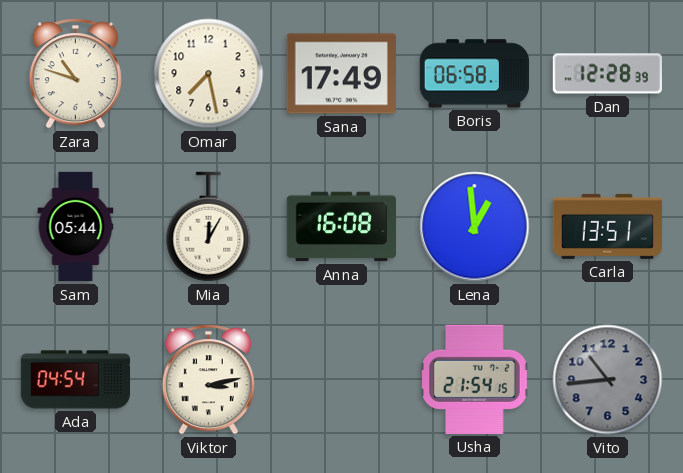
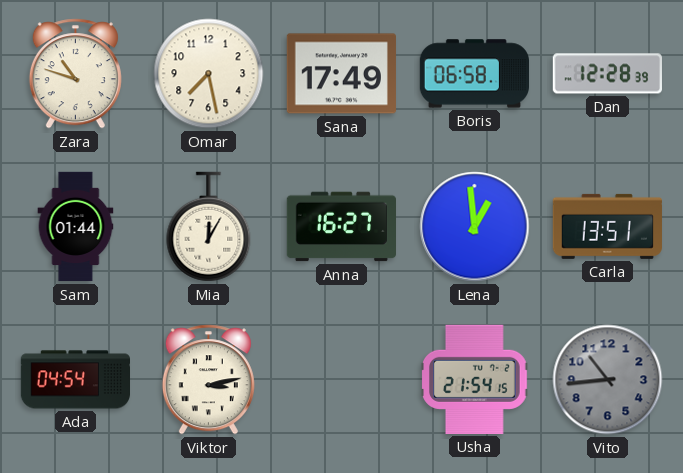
Sam: 05:44 -> 01:44
Anna: 16:08 -> 16:27
